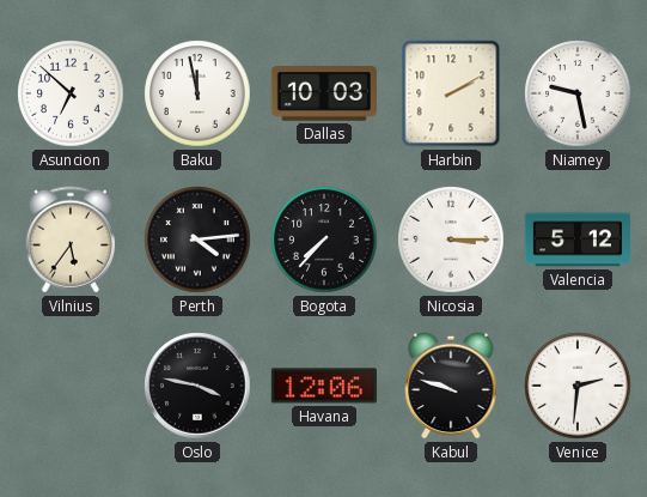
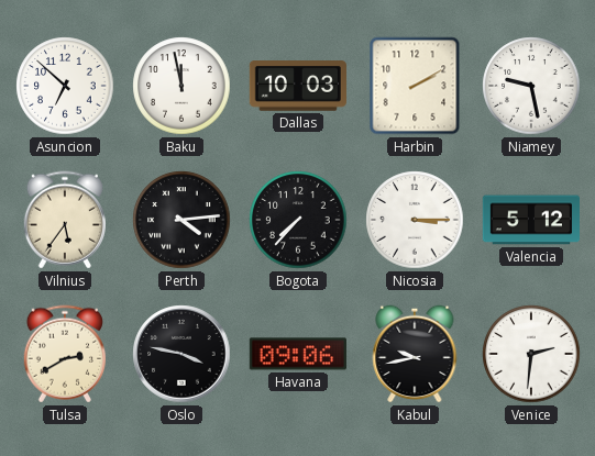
Tulsa: none -> 2:40
Havana: 12:06 -> 09:06
Kabul: 9:48 -> 9:43
